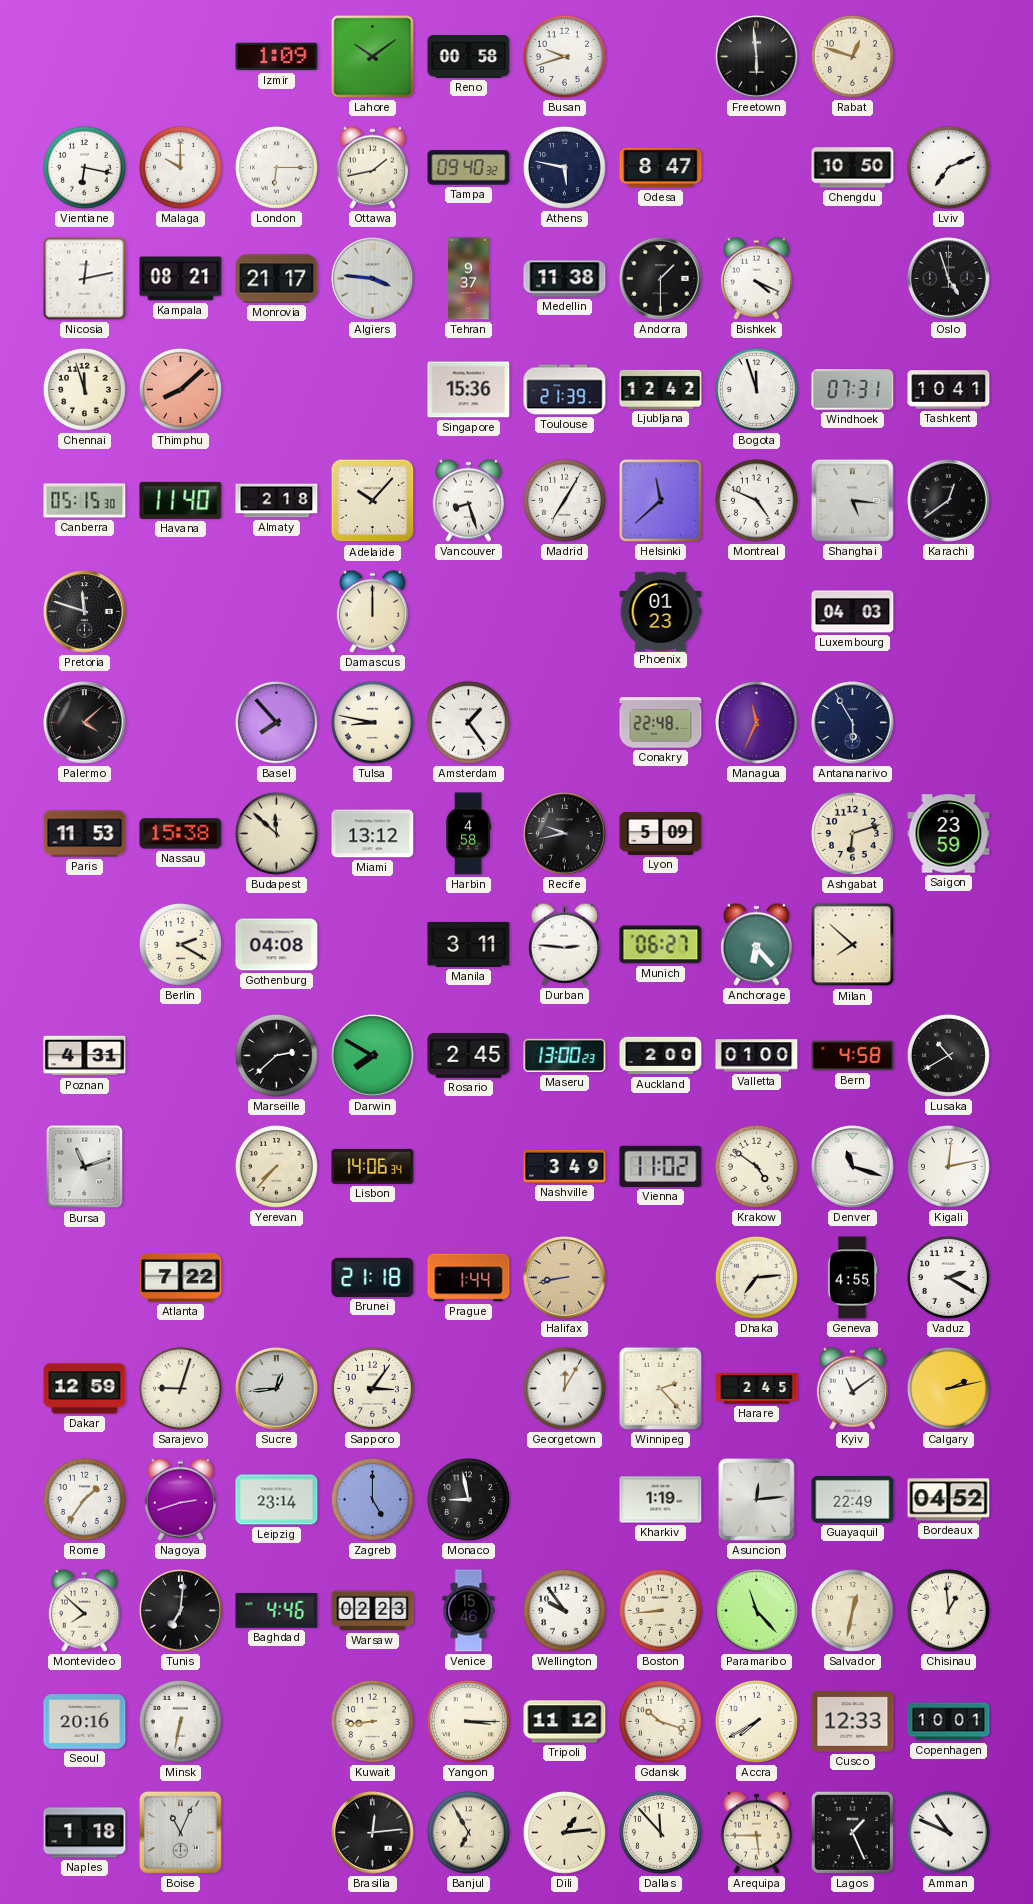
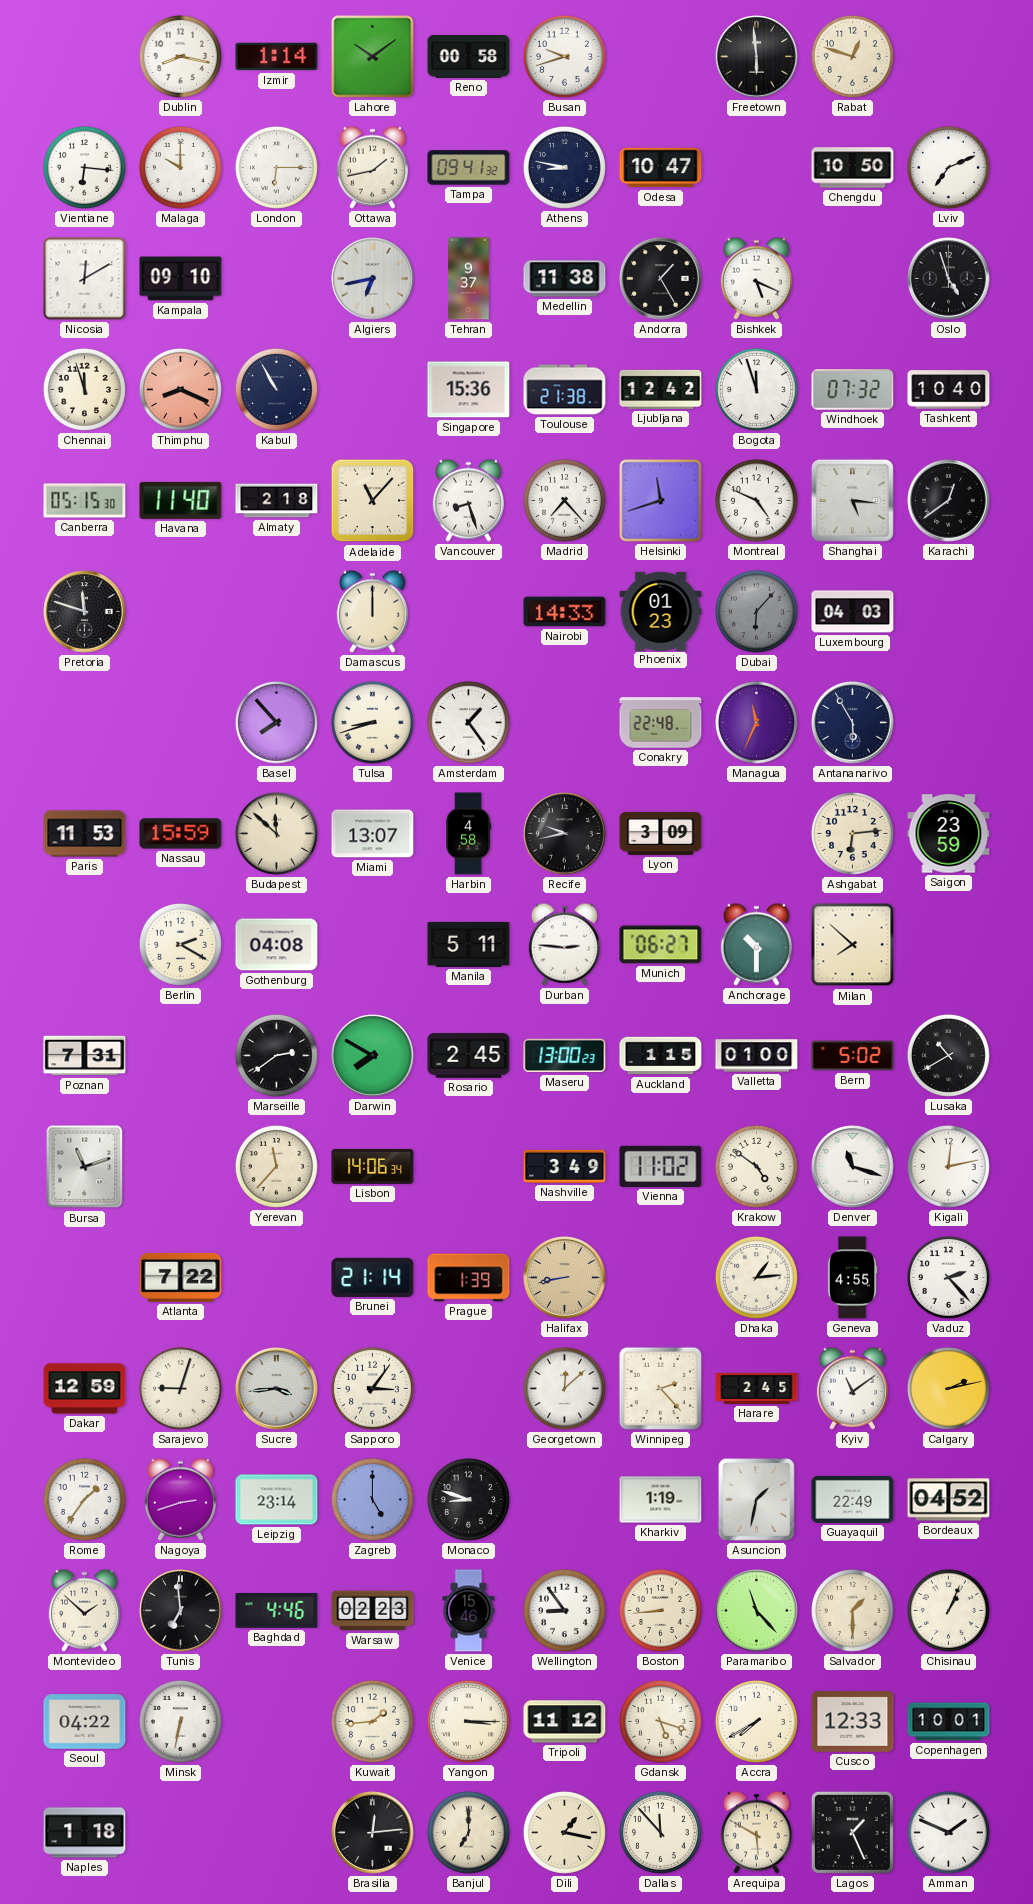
Dublin: none -> 8:17
Izmir: 1:09 -> 1:14
Vientiane: 6:17 -> 6:16
Tampa: 09:40 -> 09:41
Athens: 5:47 -> 8:47
Odesa: 8:47 -> 10:47
Nicosia: 12:13 -> 12:10
Kampala: 08:21 -> 09:10
Monrovia: 21:17 -> none
Algiers: 3:46 -> 6:43
Andorra: 1:30 -> 1:25
Bishkek: 4:19 -> 5:19
Thimphu: 8:08 -> 8:19
Kabul: none -> 10:55
Toulouse: 21:39 -> 21:38
Windhoek: 07:31 -> 07:32
Tashkent: 10:41 -> 10:40
Adelaide: 10:07 -> 11:07
Madrid: 7:05 -> 7:23
Helsinki: 11:38 -> 11:42
Nairobi: none -> 14:33
Dubai: none -> 6:07
Palermo: 4:08 -> none
Tulsa: 8:47 -> 8:42
Nassau: 15:38 -> 15:59
Miami: 13:12 -> 13:07
Lyon: 5:09 -> 3:09
Ashgabat: 6:12 -> 6:14
Manila: 3:11 -> 5:11
Anchorage: 6:23 -> 10:30
Poznan: 4:31 -> 7:31
Marseille: 2:38 -> 2:39
Auckland: 2:00 -> 1:15
Bern: 4:58 -> 5:02
Yerevan: 7:37 -> 11:37
Brunei: 21:18 -> 21:14
Prague: 1:44 -> 1:39
Dhaka: 7:14 -> 1:14
Vaduz: 2:20 -> 2:23
Sucre: 12:44 -> 3:44
Georgetown: 12:05 -> 12:08
Monaco: 8:58 -> 8:48
Asuncion: 12:14 -> 1:32
Montevideo: 7:52 -> 1:52
Tunis: 7:01 -> 6:59
Wellington: 9:54 -> 8:54
Salvador: 12:32 -> 1:30
Chisinau: 12:59 -> 1:04
Seoul: 20:16 -> 04:22
Kuwait: 8:44 -> 1:44
Gdansk: 10:18 -> 5:18
Boise: 11:04 -> none
Banjul: 6:55 -> 7:00
Dili: 1:14 -> 1:17
Arequipa: 5:45 -> 5:50
Amman: 10:49 -> 1:49
